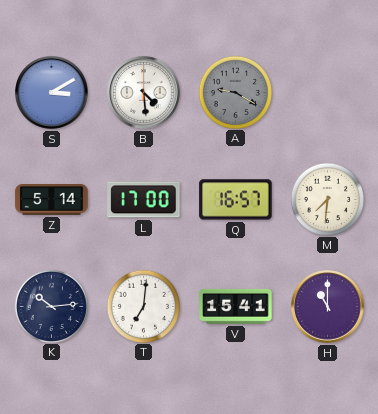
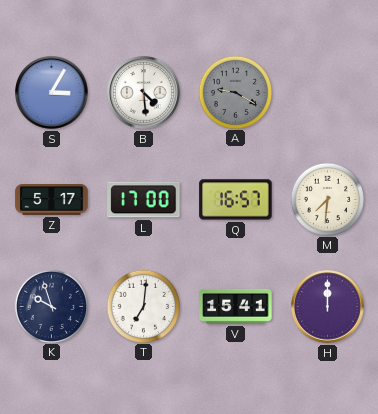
S: 3:10 -> 3:05
Z: 5:14 -> 5:17
K: 10:14 -> 9:57
H: 11:00 -> 12:00
